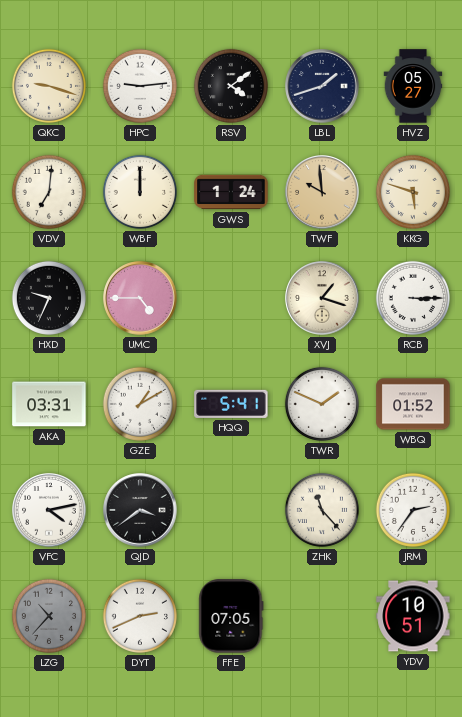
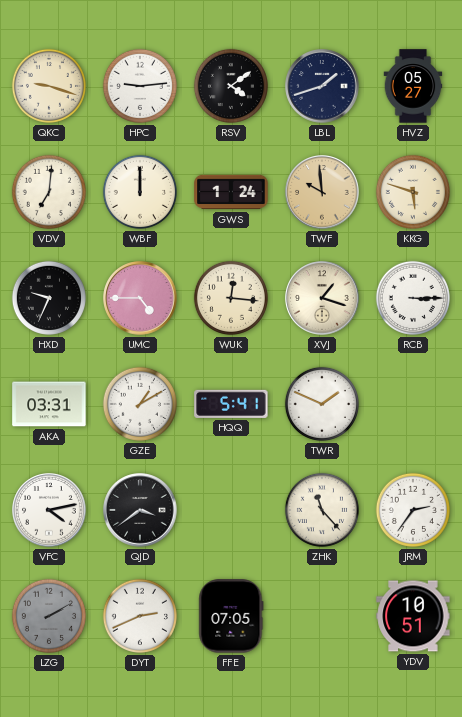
WUK: none -> 12:16
WBQ: 01:52 -> none
LZG: 10:37 -> 2:10
